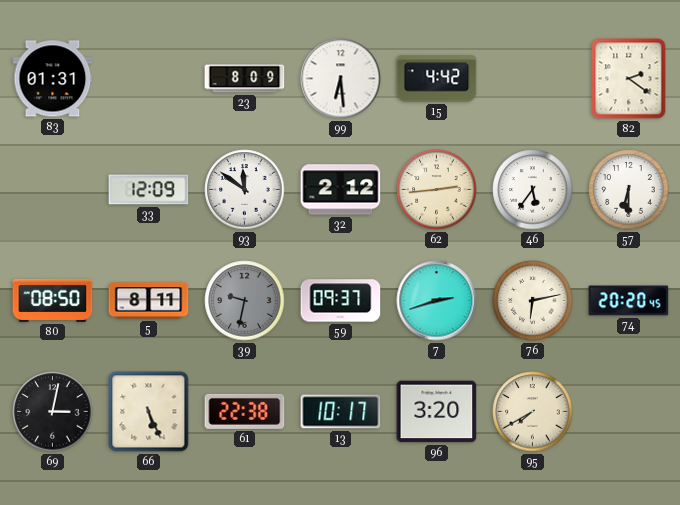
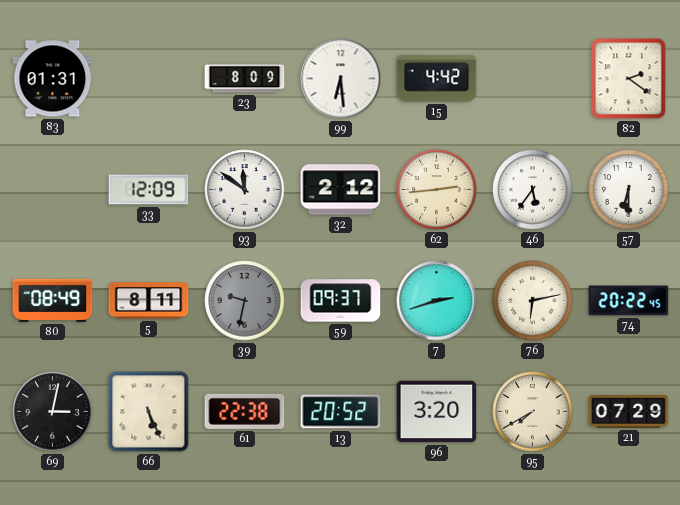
80: 08:50 -> 08:49
74: 20:20 -> 20:22
13: 10:17 -> 20:52
21: none -> 07:29
